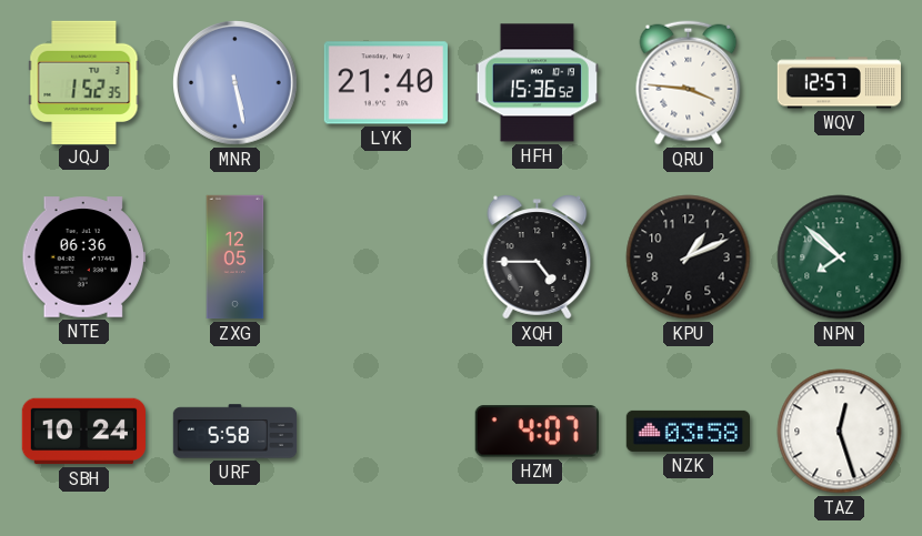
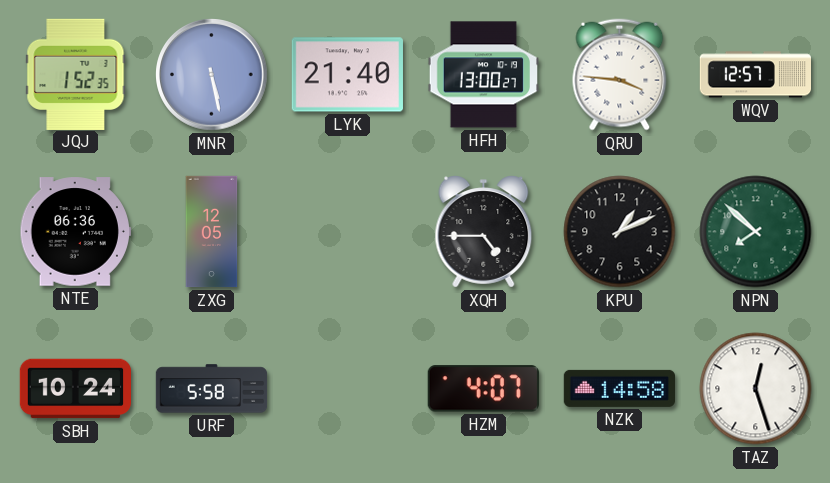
HFH: 15:36 -> 13:00
NZK: 03:58 -> 14:58
